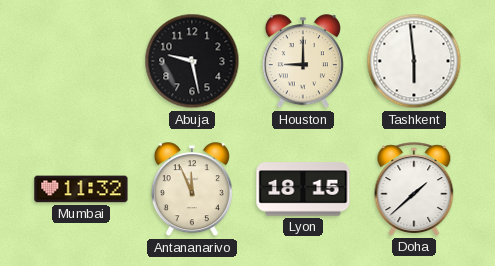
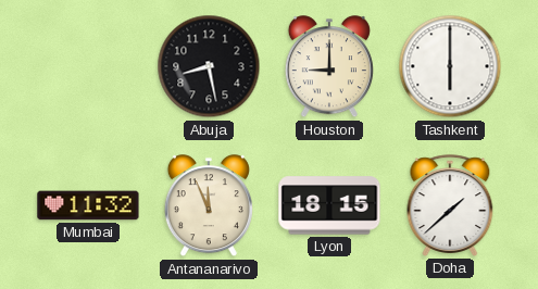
Abuja: 9:28 -> 8:28
Tashkent: 5:59 -> 6:00
